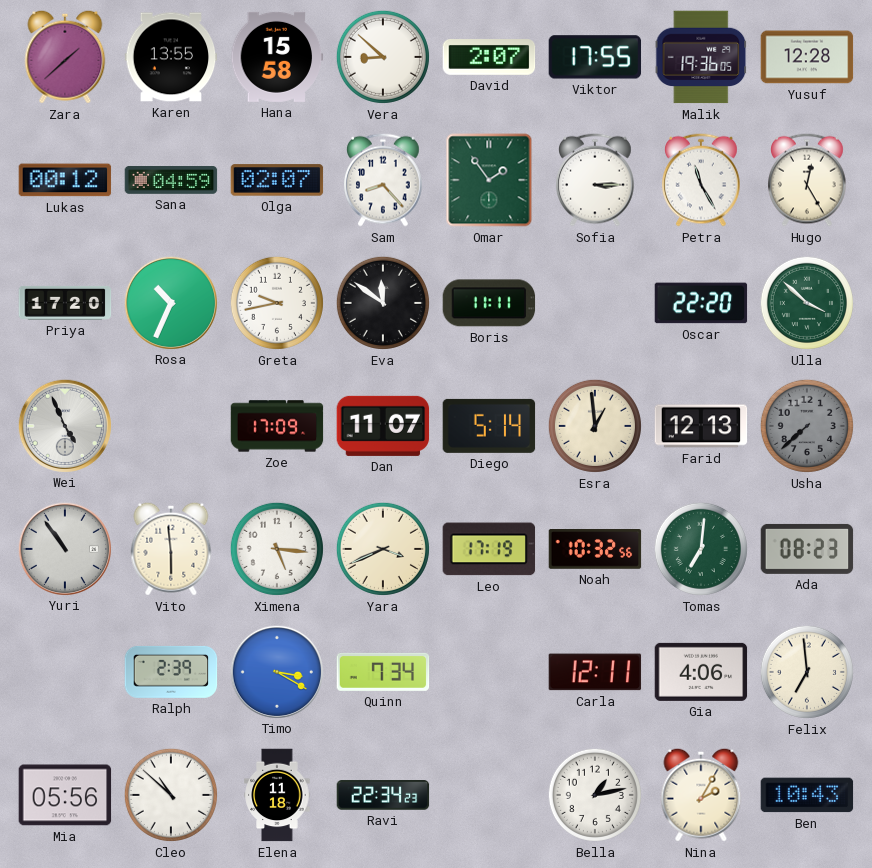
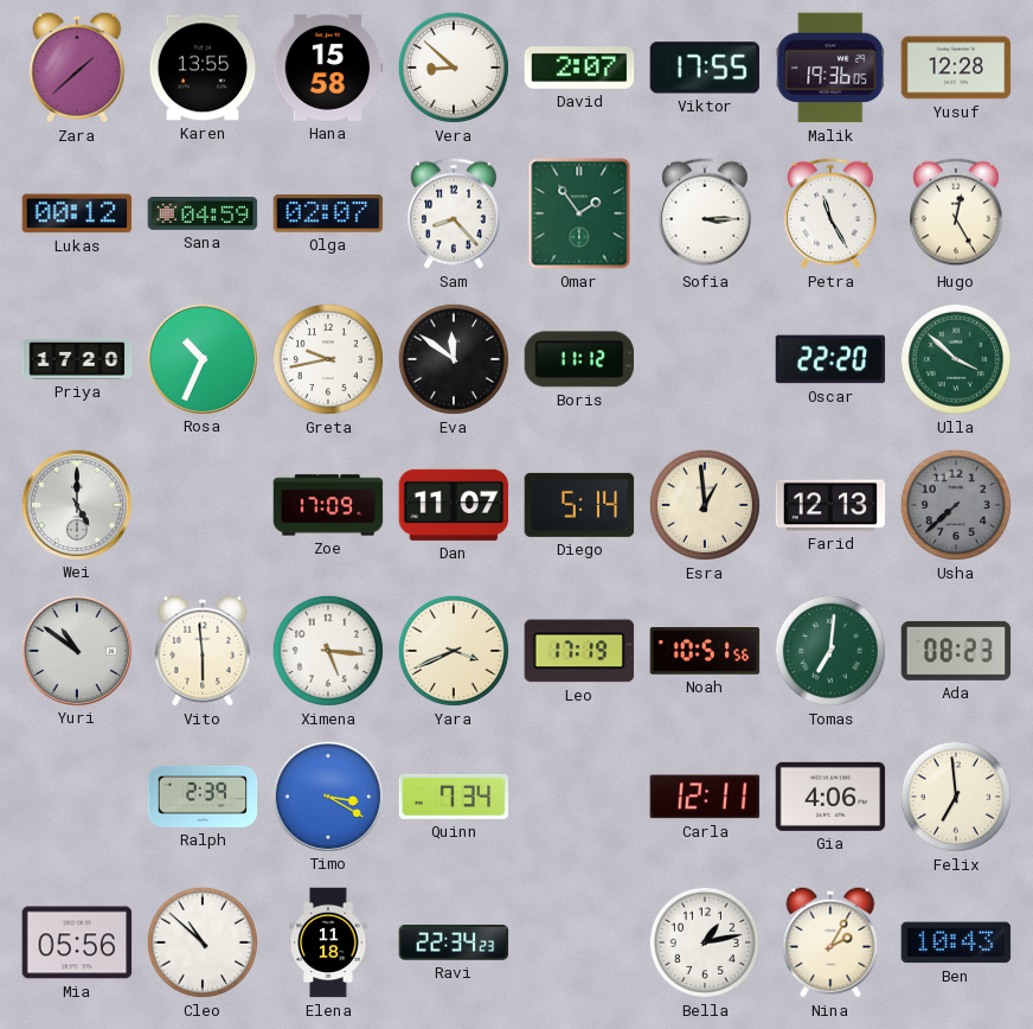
Boris: 11:11 -> 11:12
Wei: 4:56 -> 5:00
Yuri: 10:54 -> 10:51
Noah: 10:32 -> 10:51
